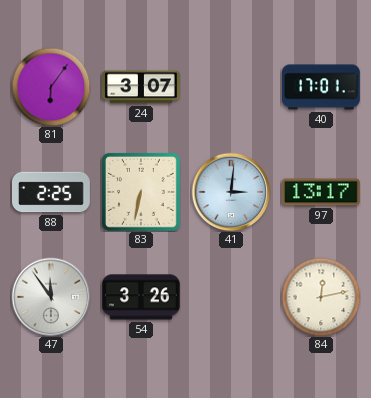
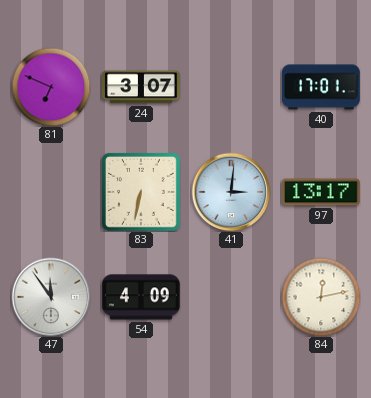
81: 6:06 -> 6:49
88: 2:25 -> none
54: 3:26 -> 4:09
